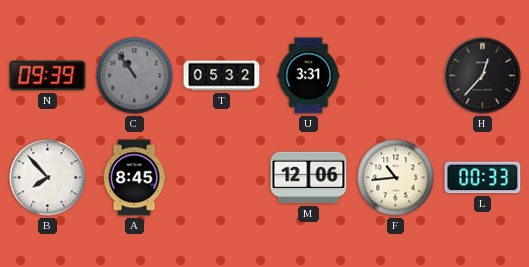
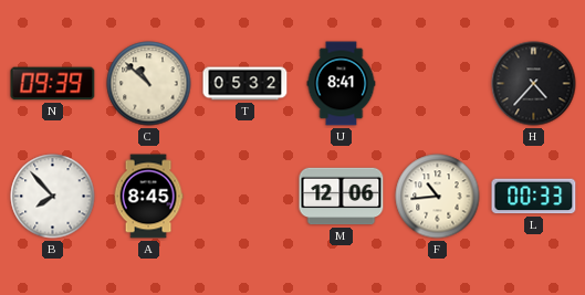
C: 10:54 -> 10:52
C dial: grey -> cream
U: 3:31 -> 8:41
H: 12:37 -> 4:37
